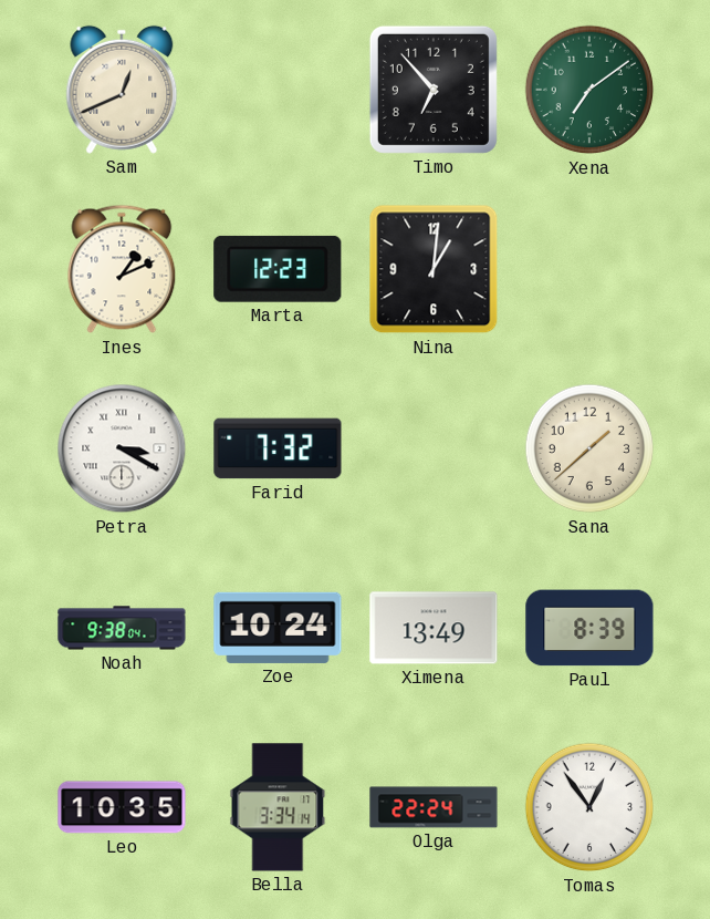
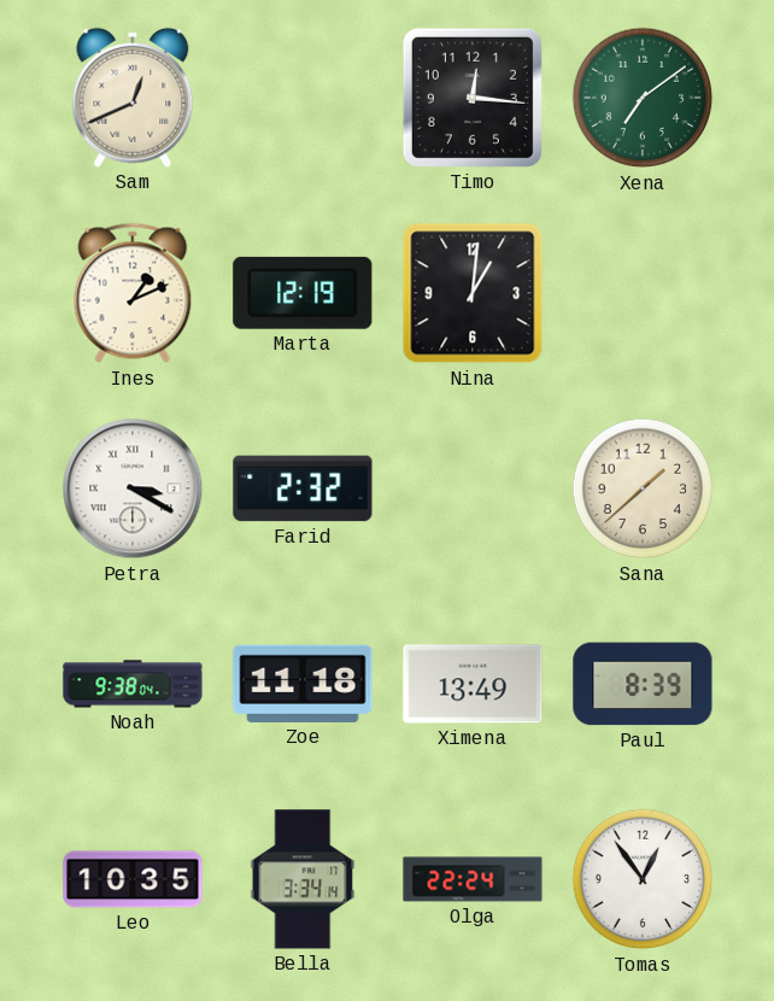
Timo: 6:53 -> 12:16
Marta: 12:23 -> 12:19
Farid: 7:32 -> 2:32
Zoe: 10:24 -> 11:18
